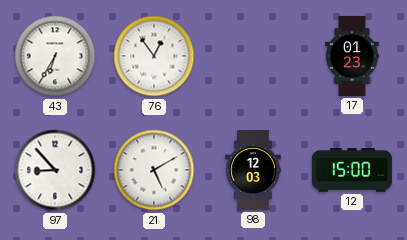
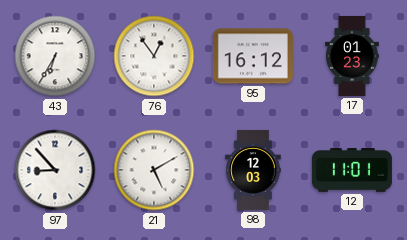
95: none -> 16:12
12: 15:00 -> 11:01
